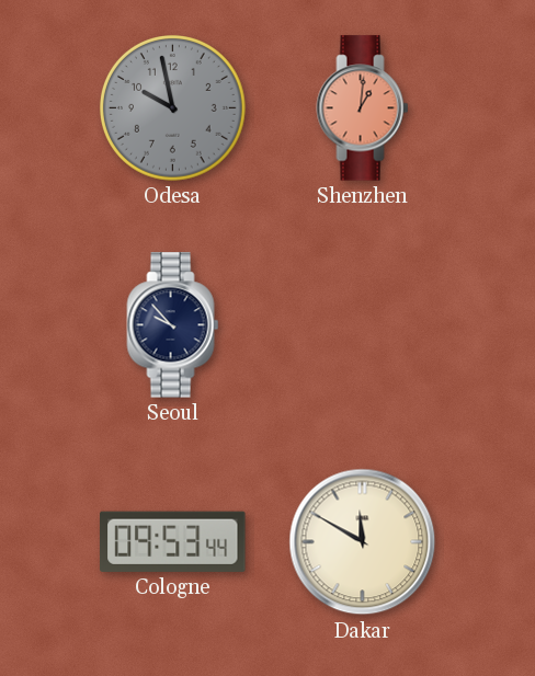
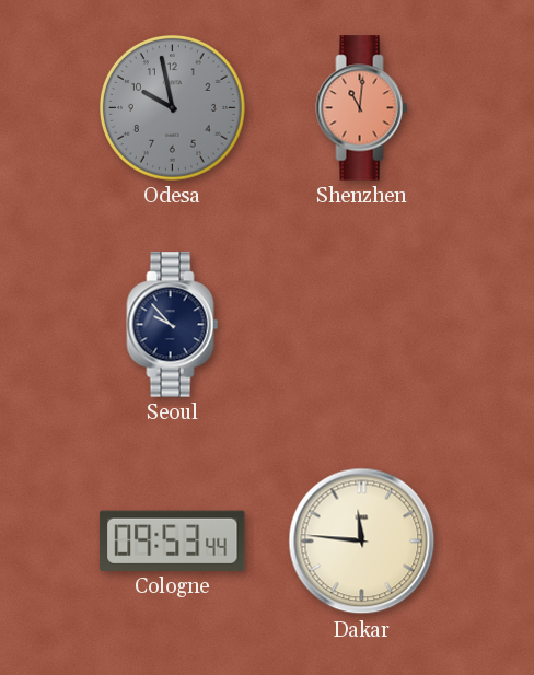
Shenzhen: 1:01 -> 11:01
Dakar: 11:50 -> 11:46
